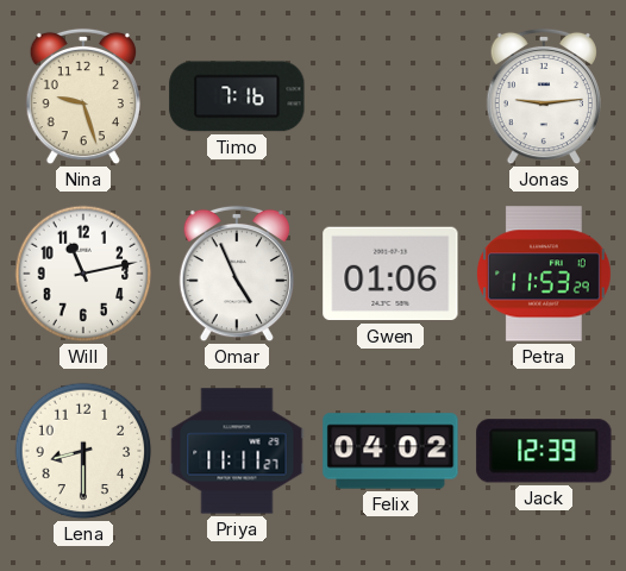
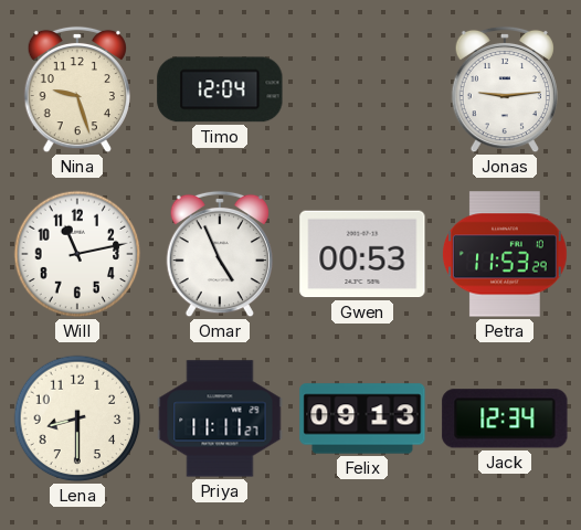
Timo: 7:16 -> 12:04
Gwen: 01:06 -> 00:53
Felix: 04:02 -> 09:13
Jack: 12:39 -> 12:34
